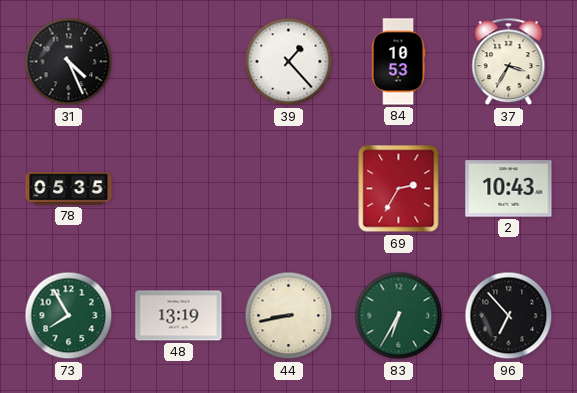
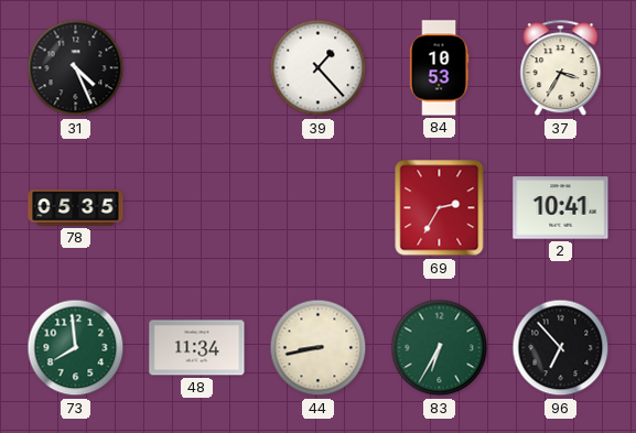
2: 10:43 -> 10:41
73: 7:55 -> 7:59
48: 13:19 -> 11:34
